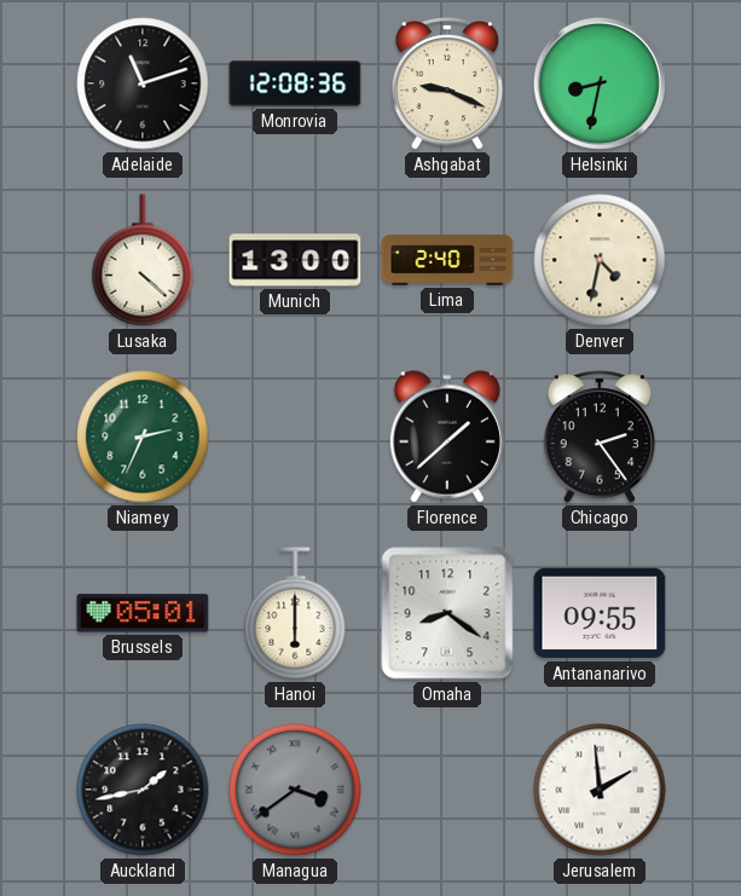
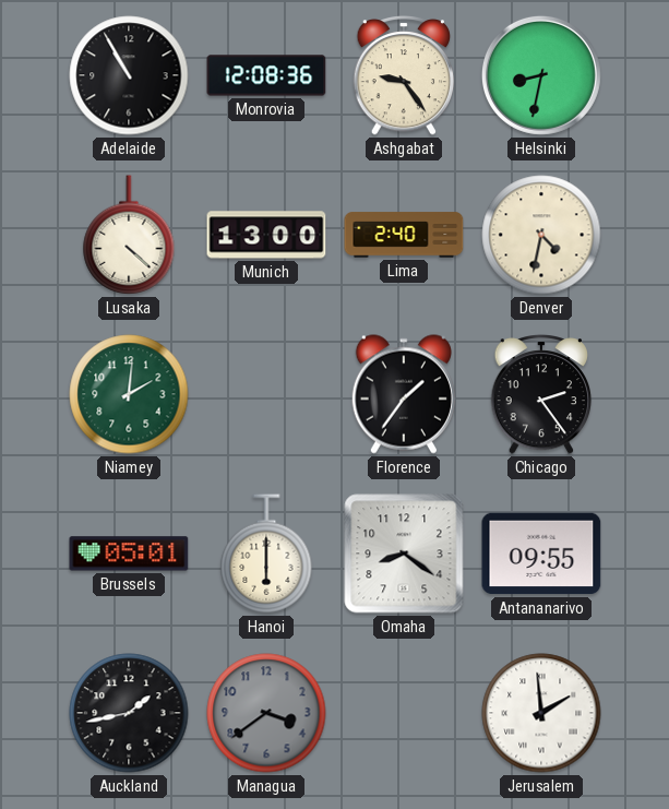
Adelaide: 11:12 -> 10:55
Ashgabat: 9:19 -> 9:24
Niamey: 2:34 -> 2:01
Florence: 1:38 -> 1:36
Managua numerals: Roman -> Arabic
